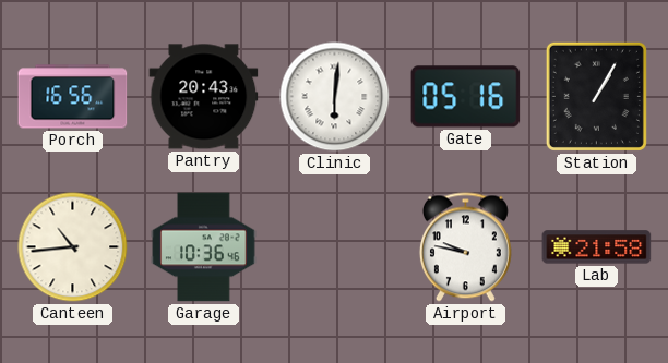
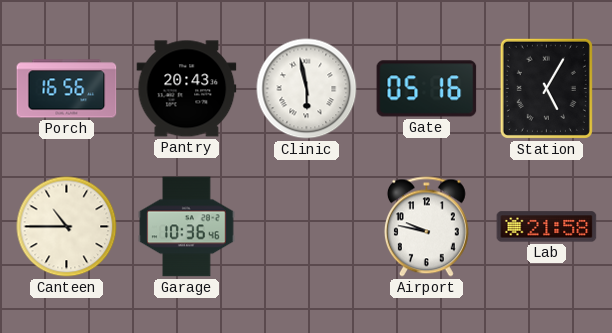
Clinic: 6:01 -> 5:58
Station: 1:05 -> 5:05
Canteen: 10:44 -> 10:45
